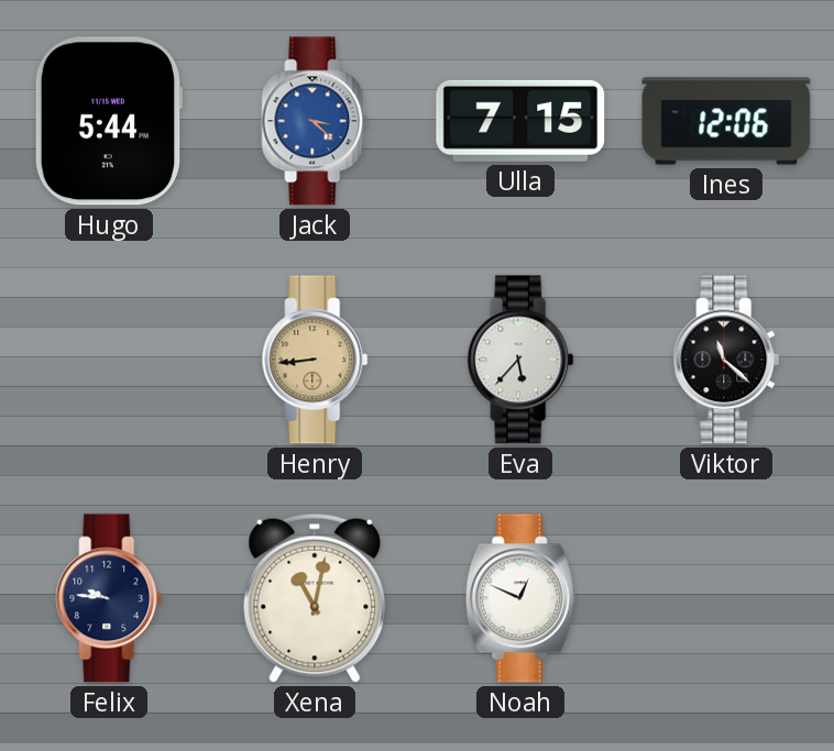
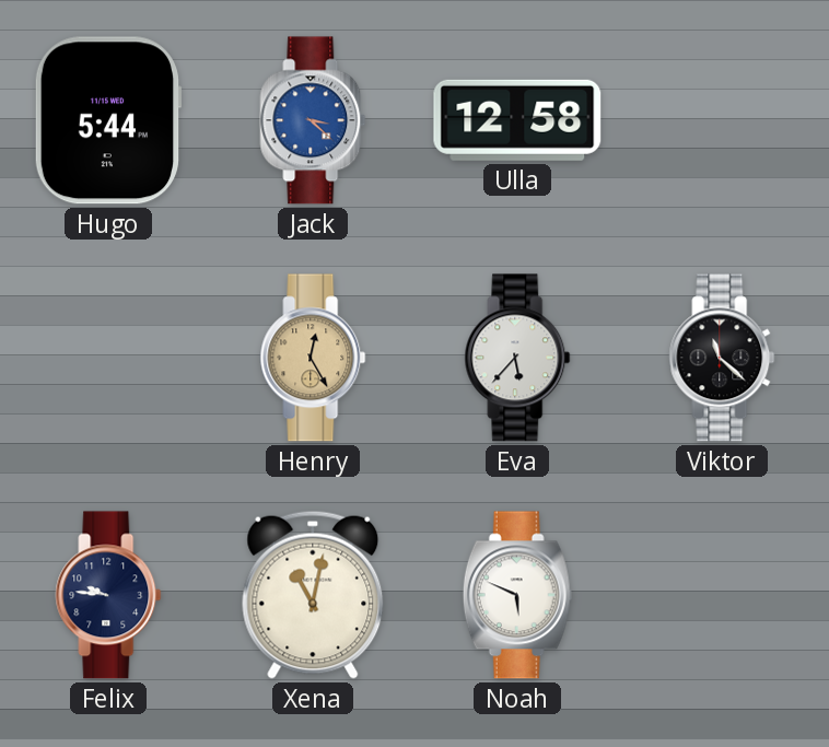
Ulla: 7:15 -> 12:58
Ines: 12:06 -> none
Henry: 8:44 -> 12:25
Noah: 12:49 -> 5:49
